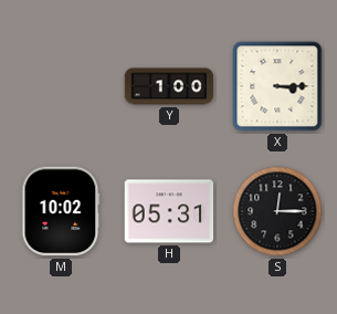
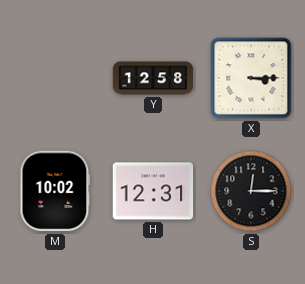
Y: 1:00 -> 12:58
H: 05:31 -> 12:31
